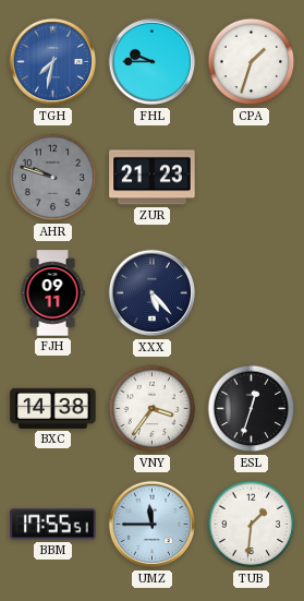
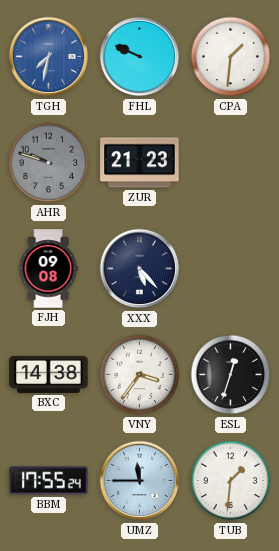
FHL: 9:45 -> 9:49
CPA: 1:33 -> 1:31
FJH: 09:11 -> 09:08
BBM: 17:55:51 -> 17:55:24
